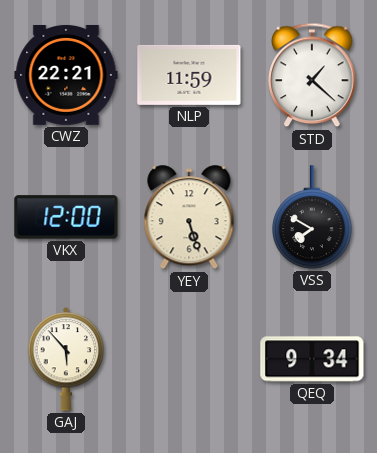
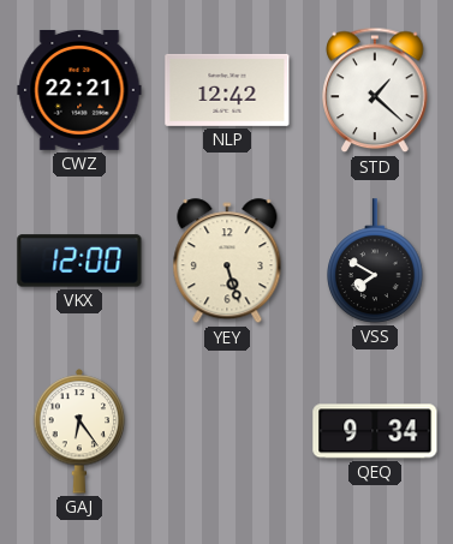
NLP: 11:59 -> 12:42
GAJ: 5:53 -> 6:24
